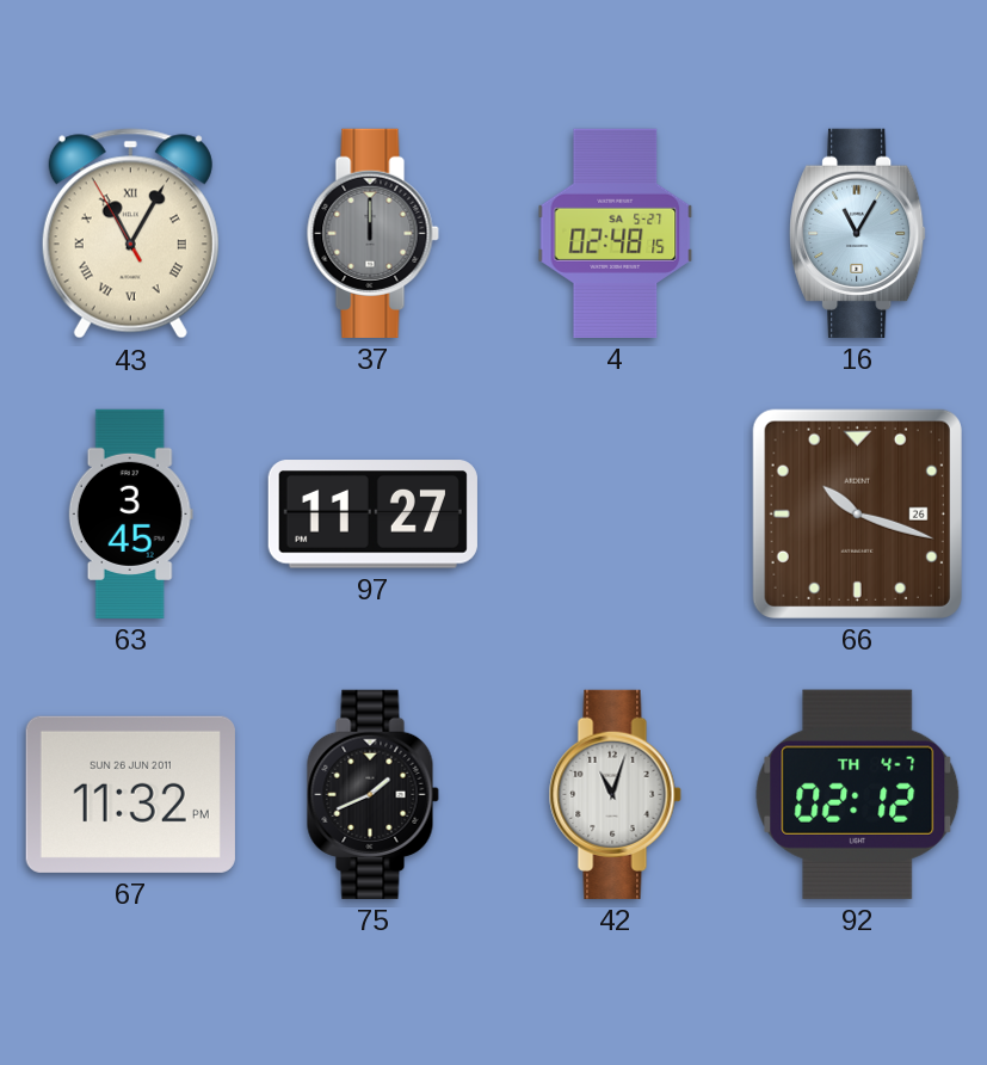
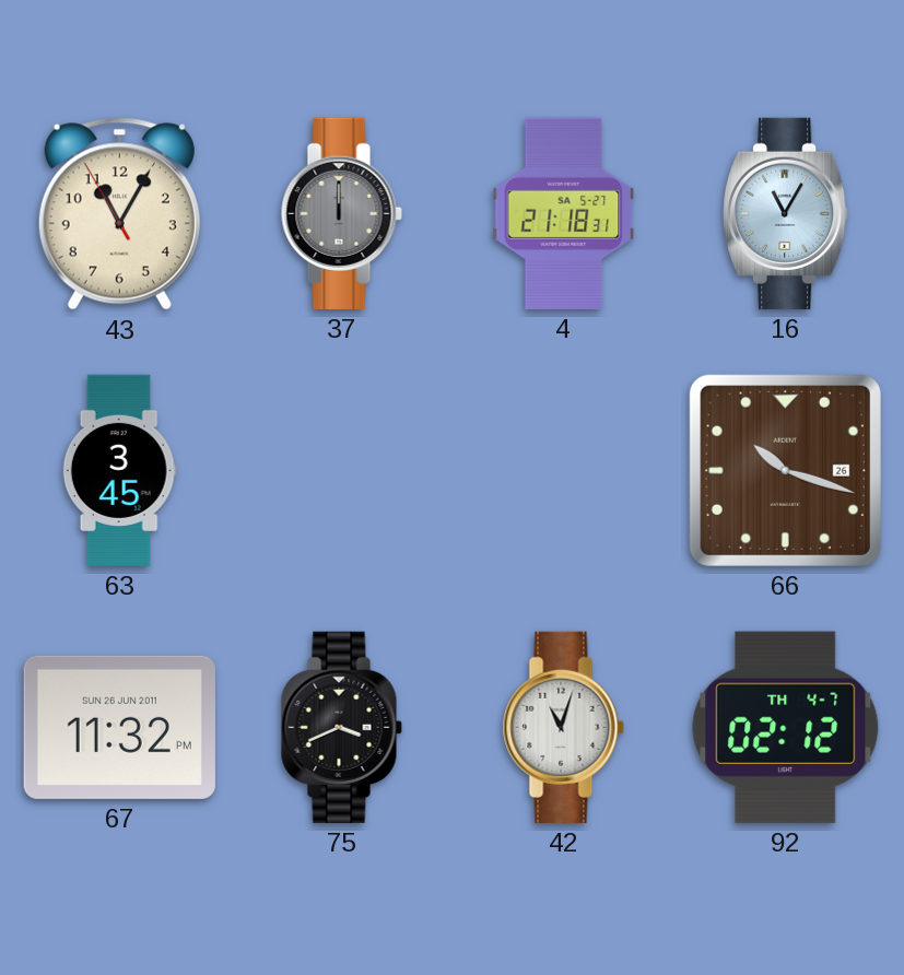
43 numerals: Roman -> Arabic
4: 02:48 -> 21:18
97: 11:27 -> none
75: 1:41 -> 3:41
